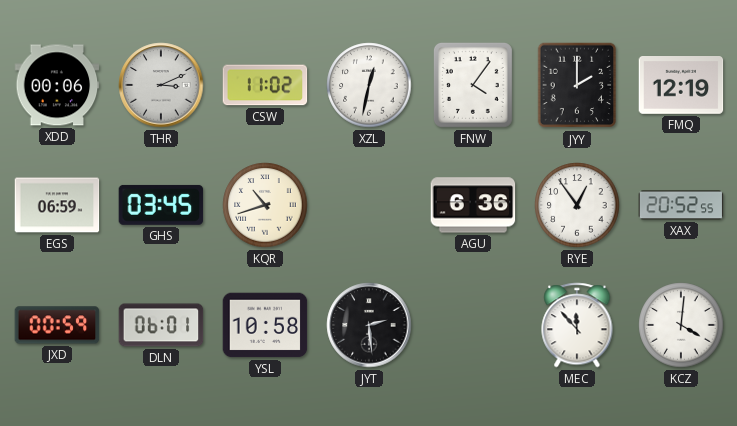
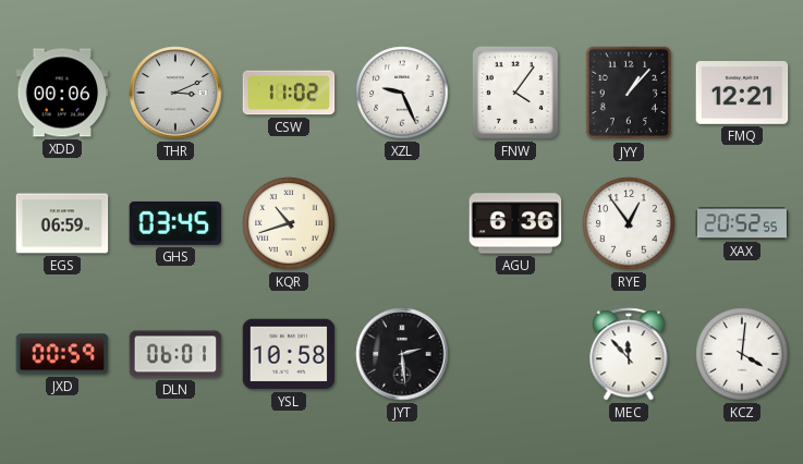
XZL: 12:32 -> 9:26
JYY: 2:00 -> 1:07
FMQ: 12:19 -> 12:21
